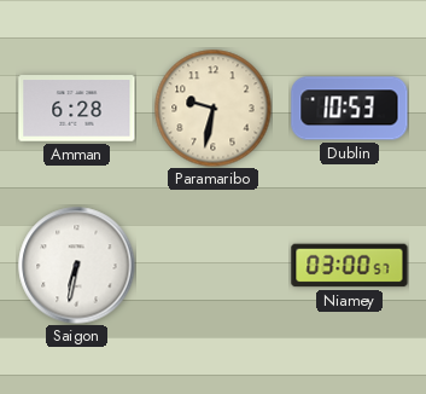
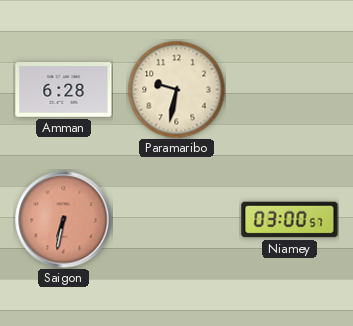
Dublin: 10:53 -> none
Saigon dial: white -> salmon
